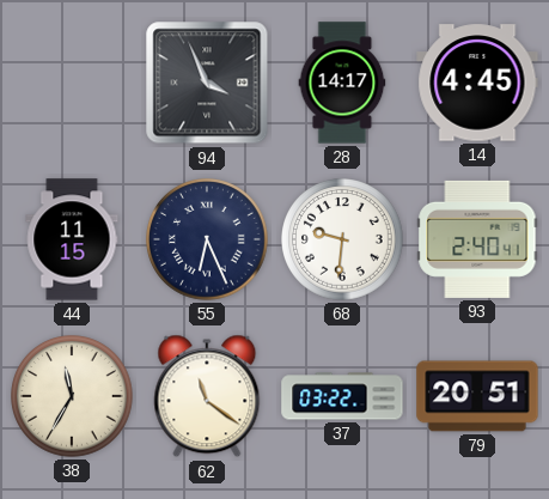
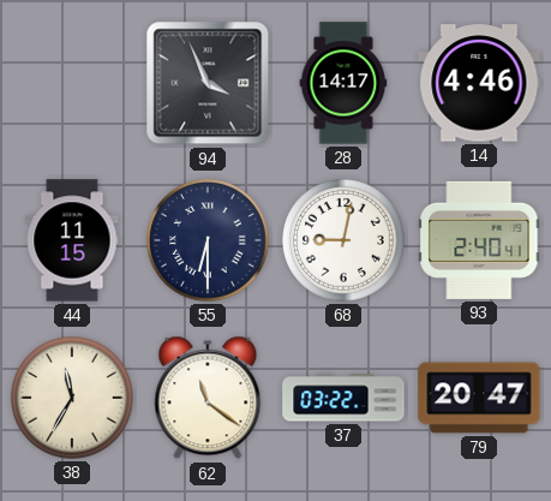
14: 4:45 -> 4:46
55: 6:26 -> 6:30
68: 9:31 -> 9:02
79: 20:51 -> 20:47
